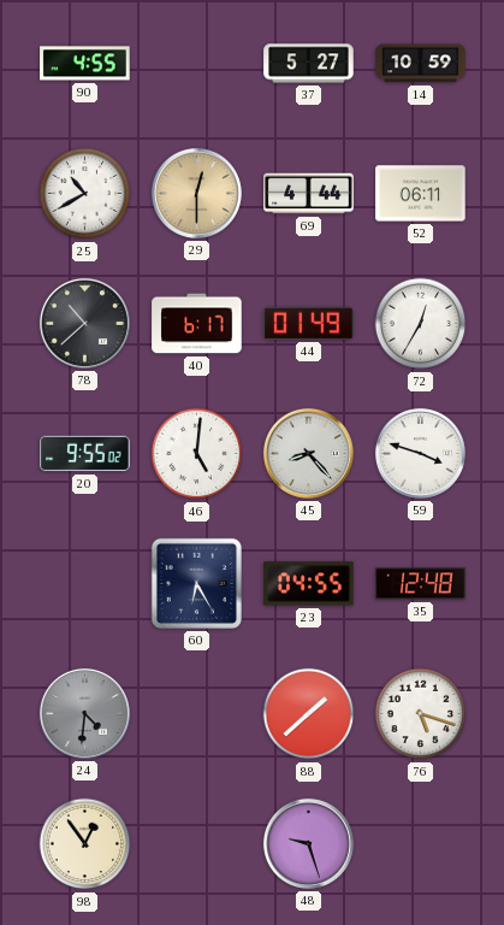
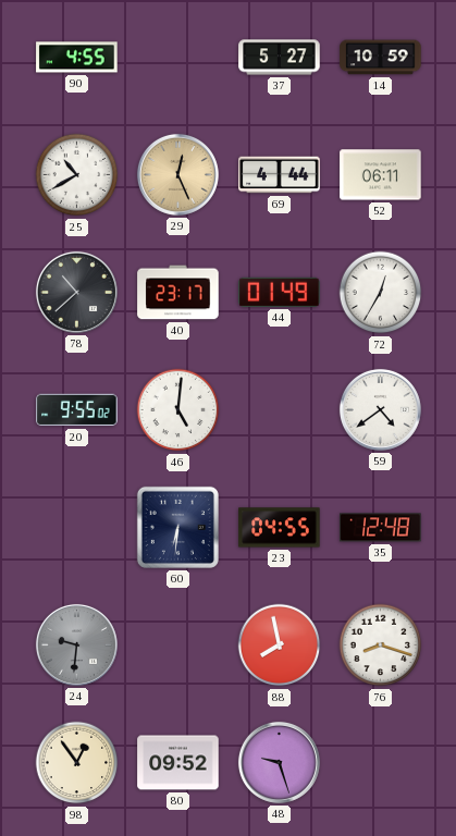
29: 12:30 -> 12:26
40: 6:17 -> 23:17
45: 8:23 -> none
59: 3:48 -> 4:39
60: 6:25 -> 6:31
24: 4:31 -> 9:31
88: 1:38 -> 7:58
76: 5:18 -> 8:18
80: none -> 09:52
